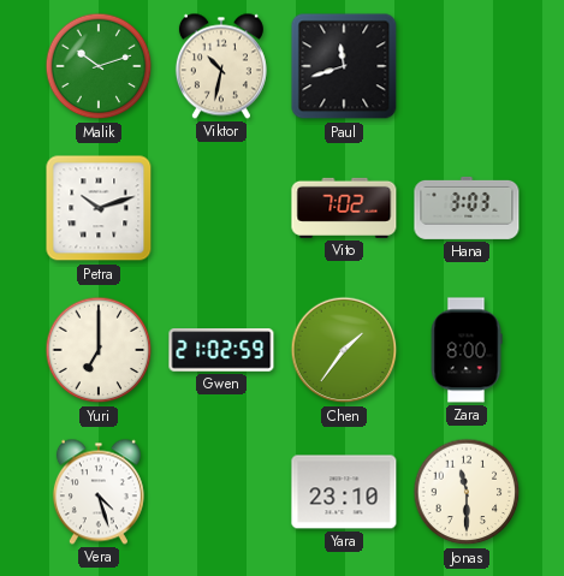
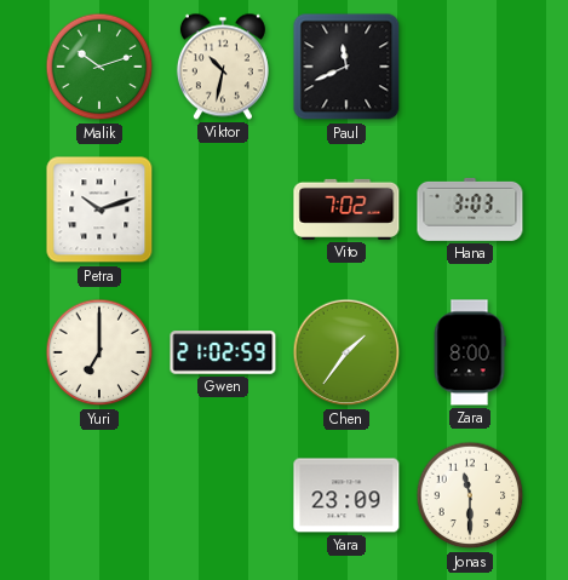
Paul: 11:42 -> 11:41
Vera: 4:27 -> none
Yara: 23:10 -> 23:09
